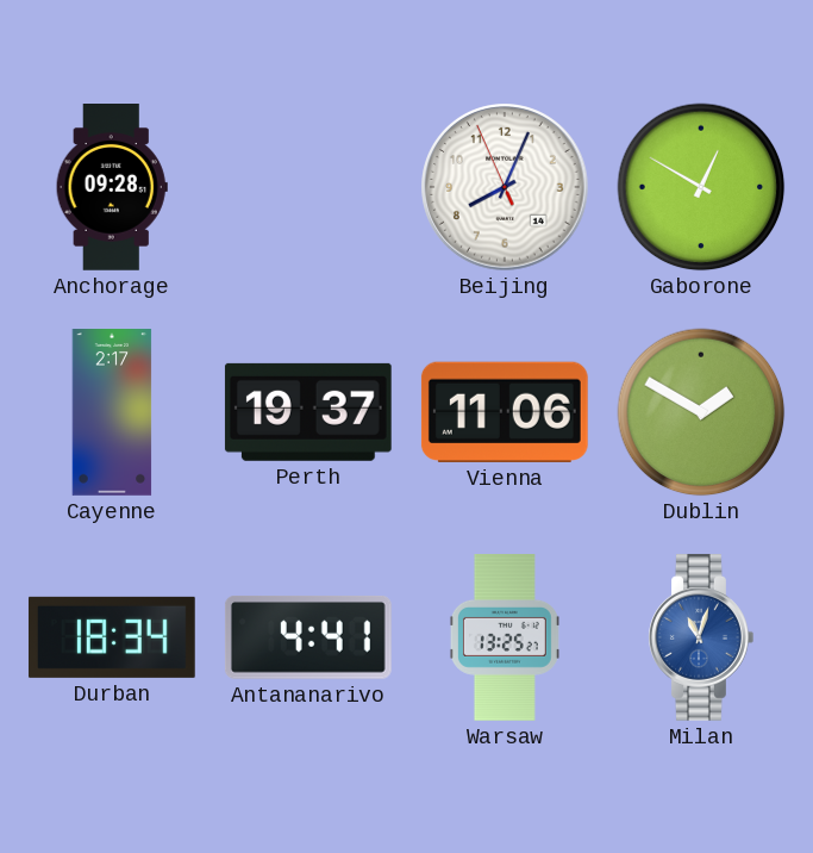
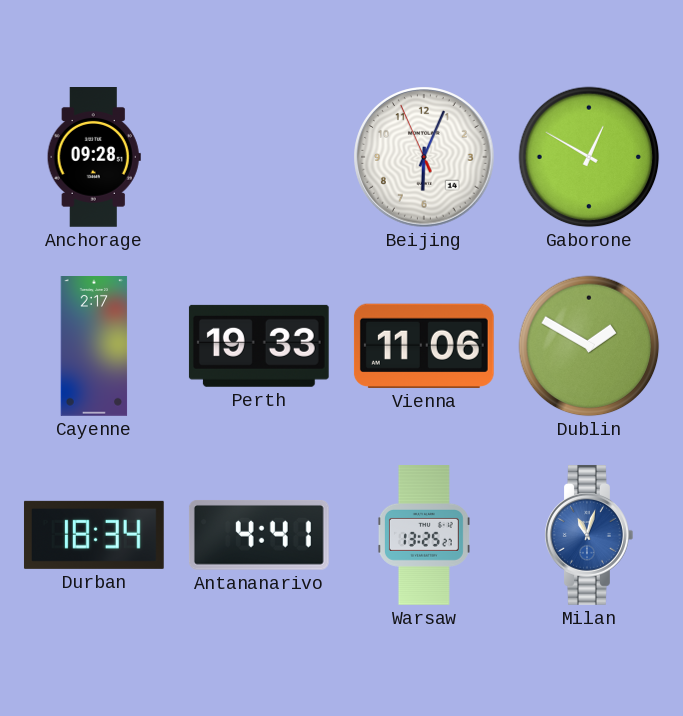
Beijing: 8:03 -> 6:03
Perth: 19:37 -> 19:33
